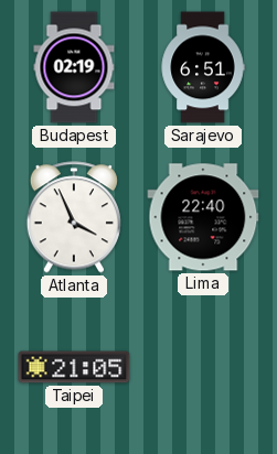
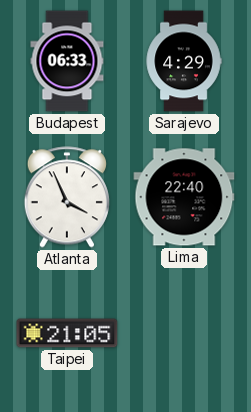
Budapest: 02:19 -> 06:33
Sarajevo: 6:51 -> 4:29
